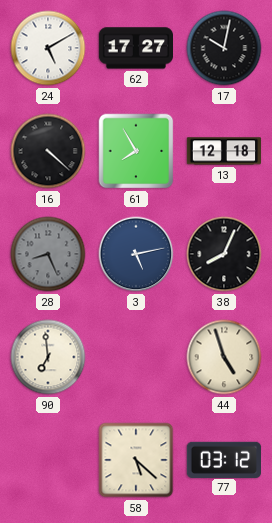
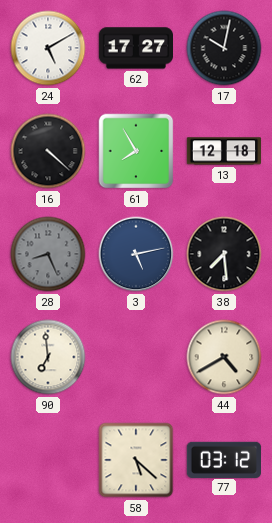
38: 8:04 -> 7:29
44: 4:57 -> 4:40
